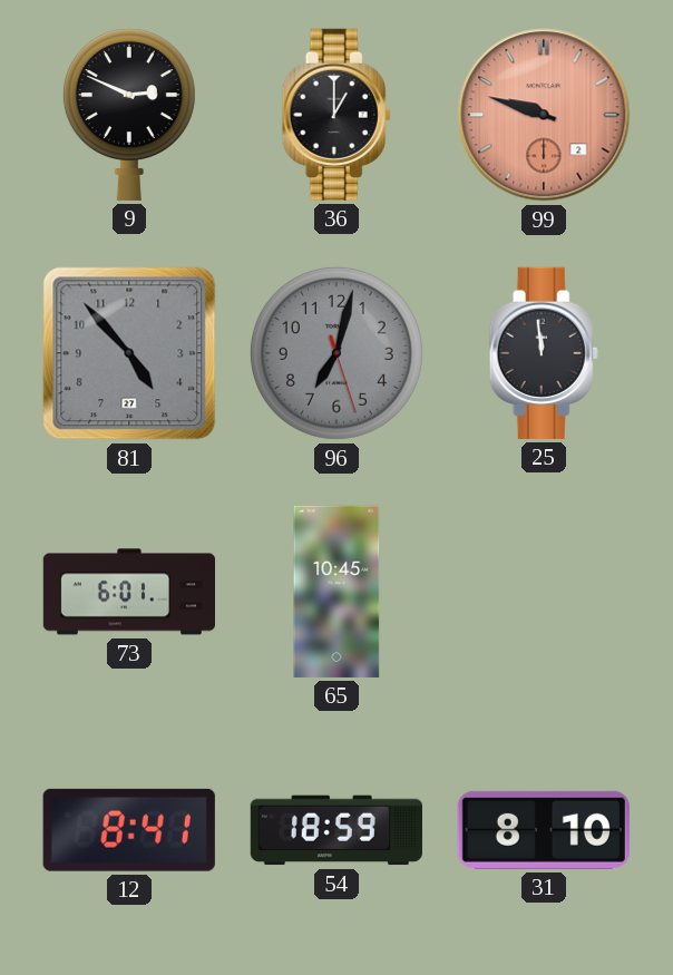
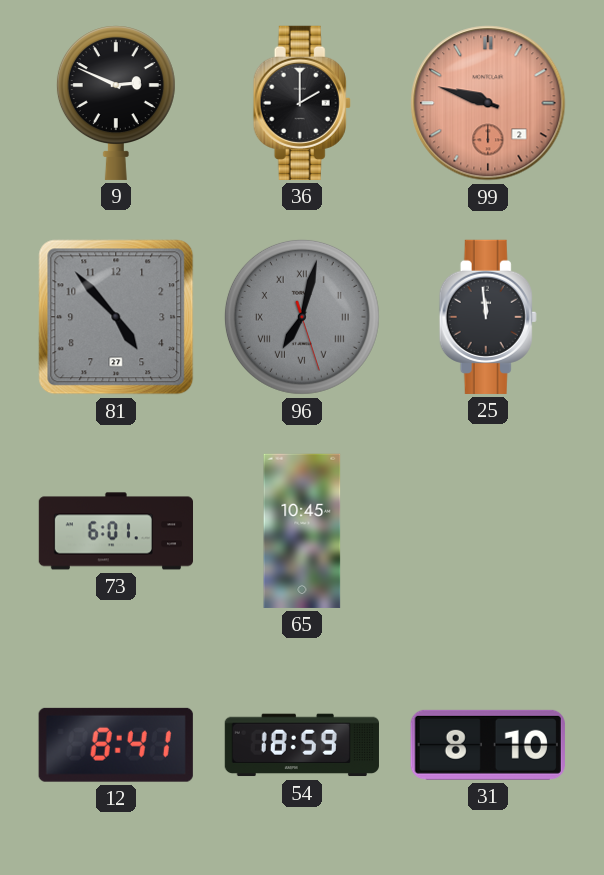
36: 1:00 -> 2:00
96 numerals: Arabic -> Roman
